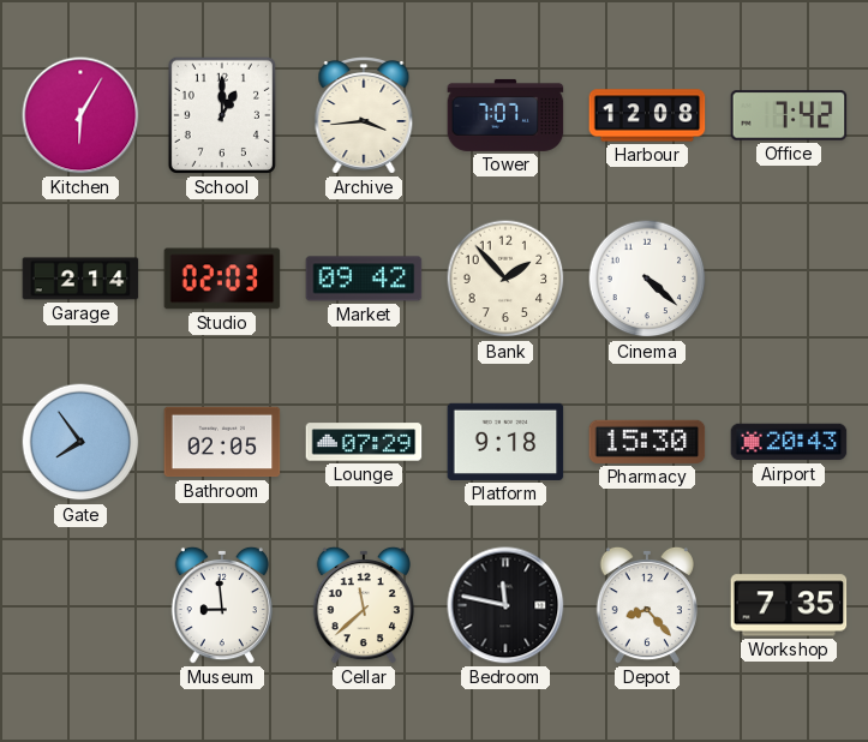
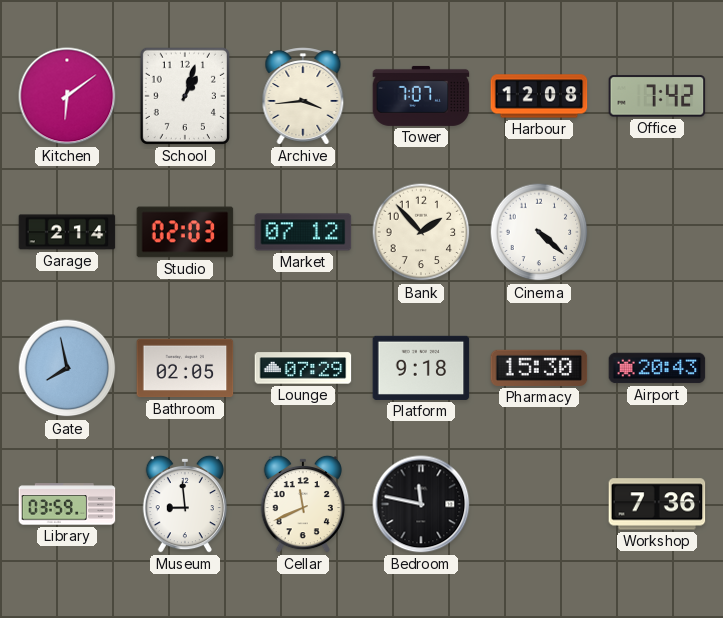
Kitchen: 6:05 -> 6:09
School: 1:00 -> 1:03
Market: 09:42 -> 07:12
Gate: 7:54 -> 7:58
Library: none -> 03:59
Cellar: 11:38 -> 11:41
Depot: 8:23 -> none
Workshop: 7:35 -> 7:36
